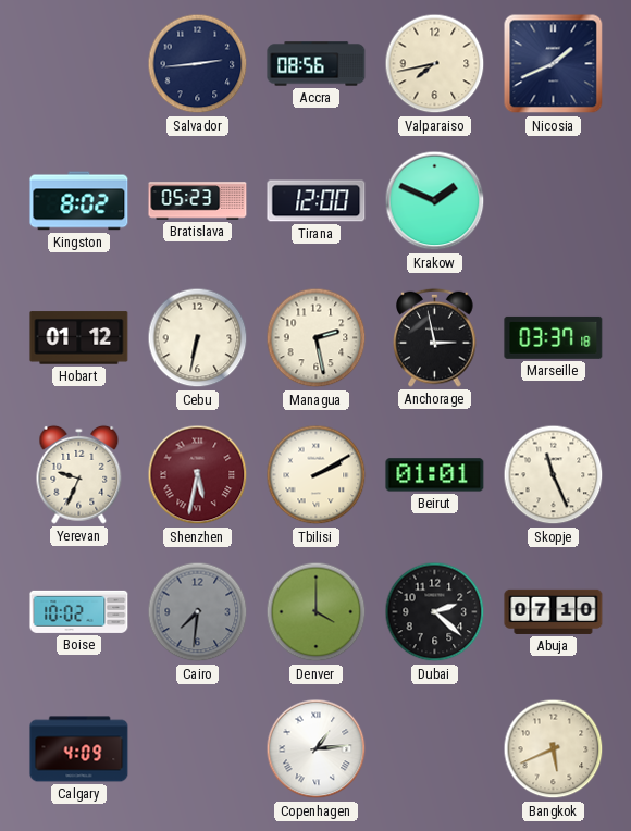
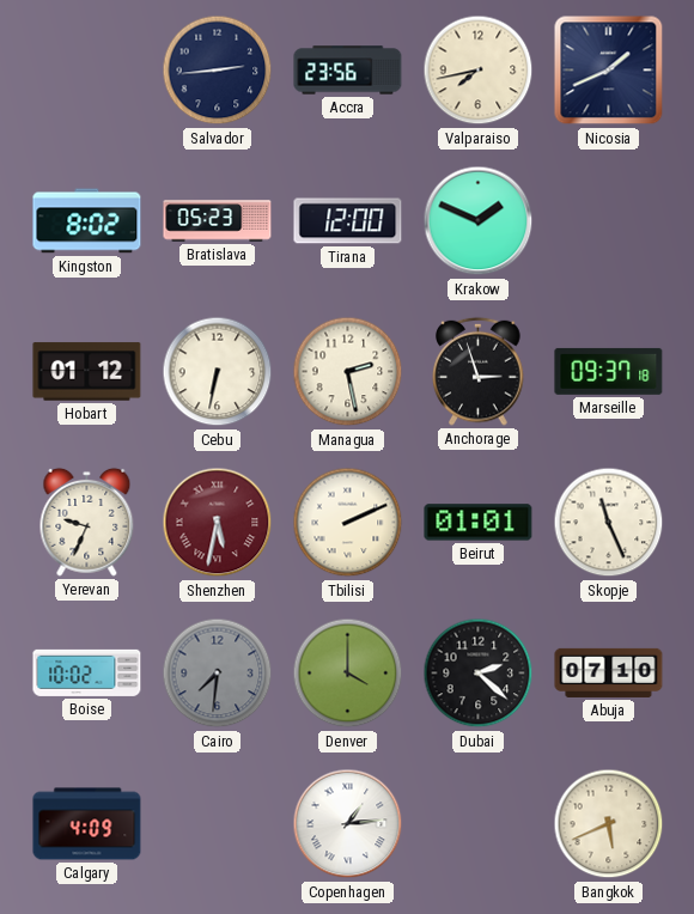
Accra: 08:56 -> 23:56
Anchorage: 2:58 -> 2:57
Marseille: 03:37 -> 09:37
Tbilisi: 2:10 -> 2:11
